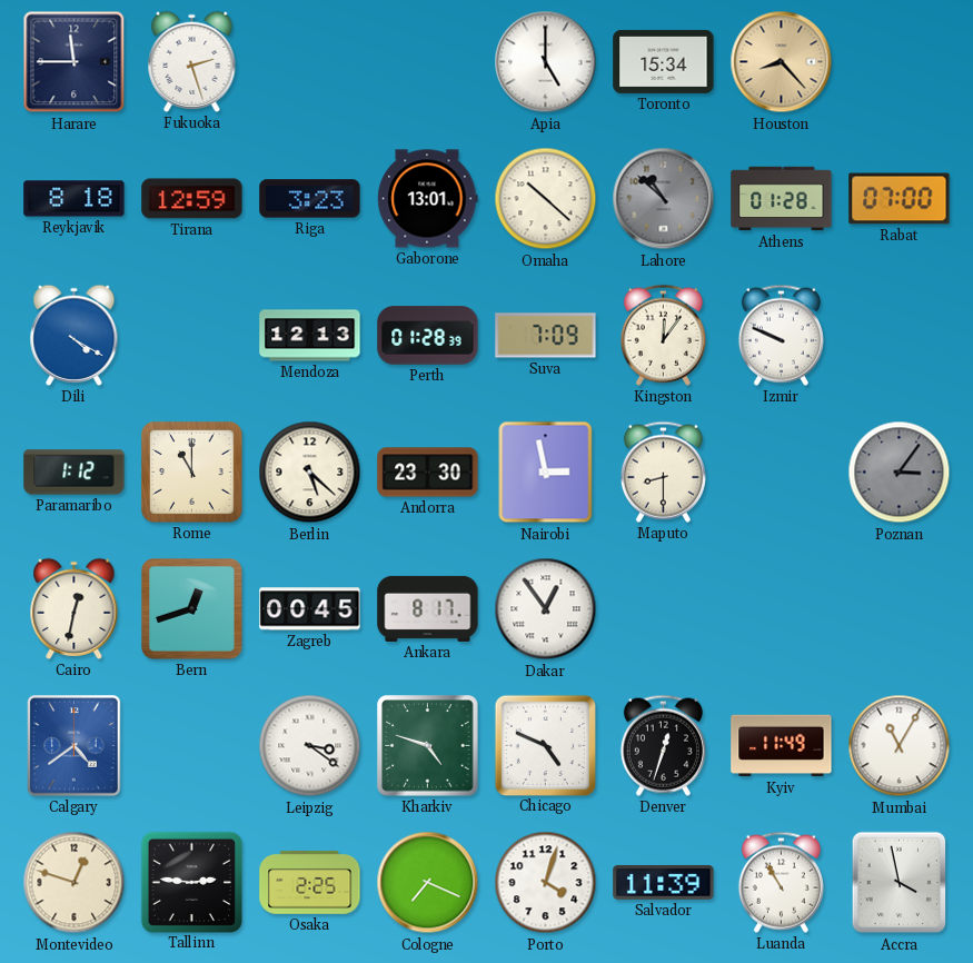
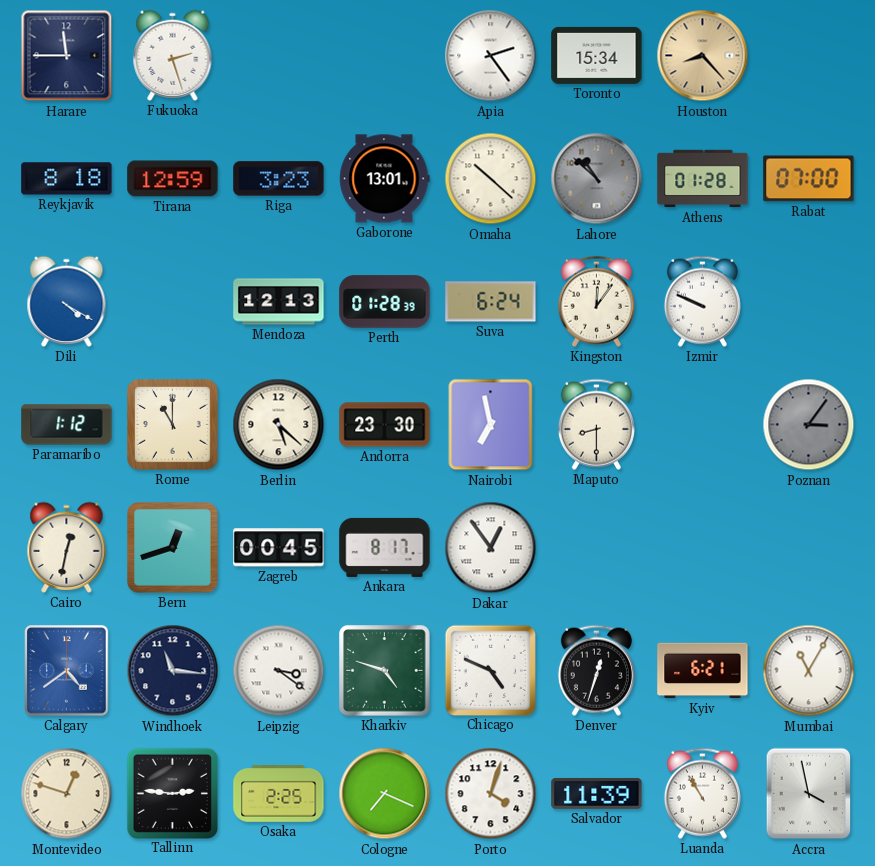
Apia: 5:00 -> 2:24
Suva: 7:09 -> 6:24
Nairobi: 2:58 -> 6:58
Windhoek: none -> 11:16
Kyiv: 11:49 -> 6:21
